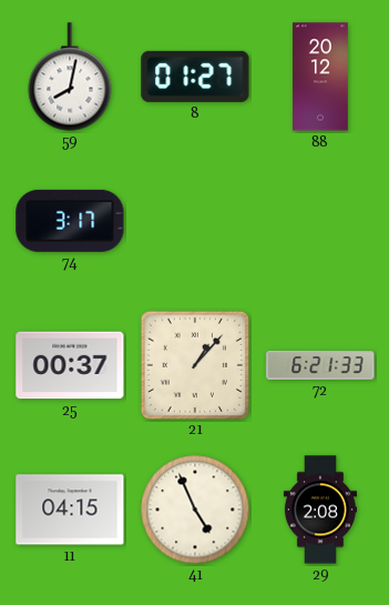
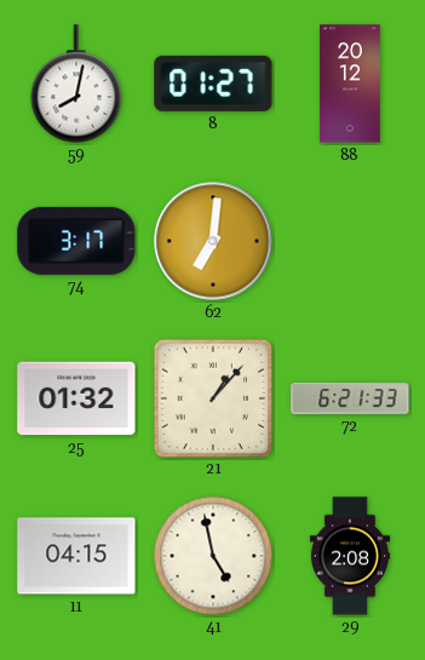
62: none -> 7:01
25: 00:37 -> 01:32
41: 4:56 -> 4:58
